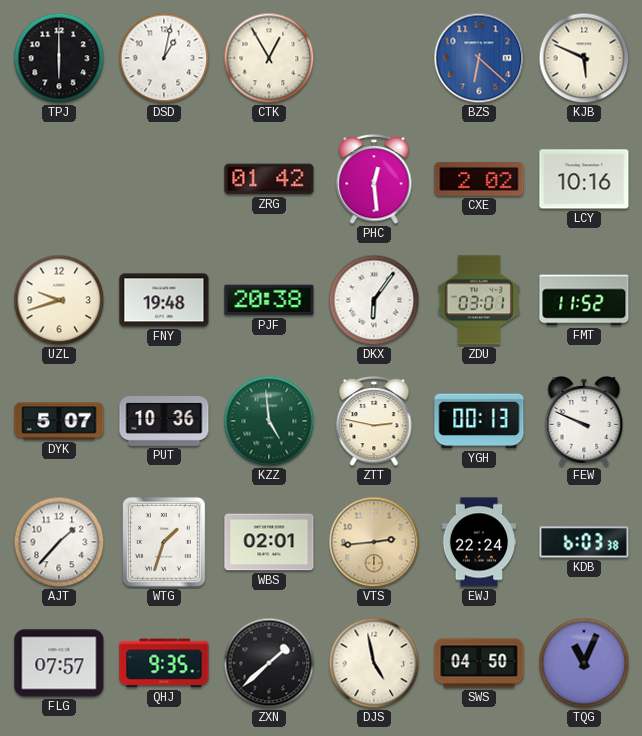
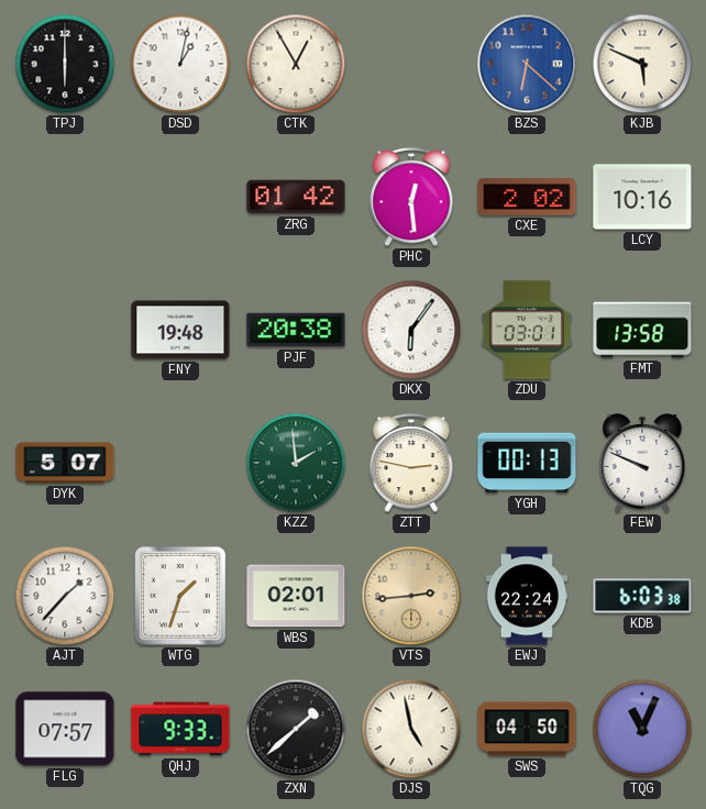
UZL: 9:42 -> none
FMT: 11:52 -> 13:58
PUT: 10:36 -> none
KZZ: 4:59 -> 1:59
QHJ: 9:35 -> 9:33
